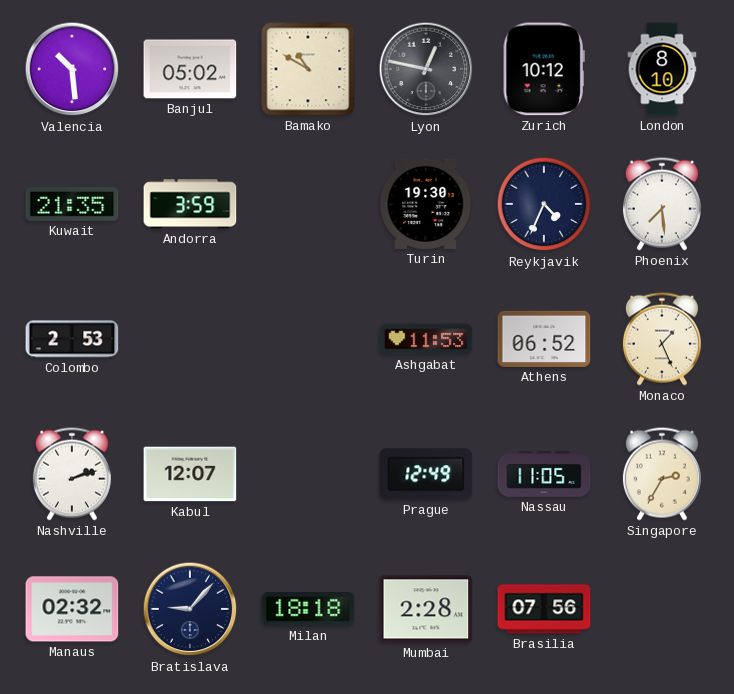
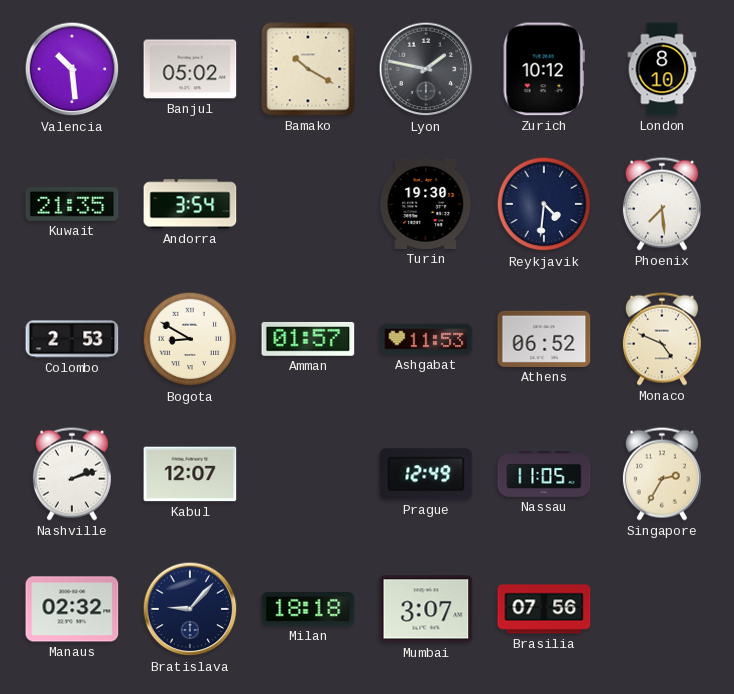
Bamako: 10:50 -> 10:20
Lyon: 12:47 -> 1:47
Andorra: 3:59 -> 3:54
Reykjavik: 4:34 -> 4:31
Bogota: none -> 8:50
Amman: none -> 01:57
Monaco: 1:26 -> 4:49
Mumbai: 2:28 -> 3:07
